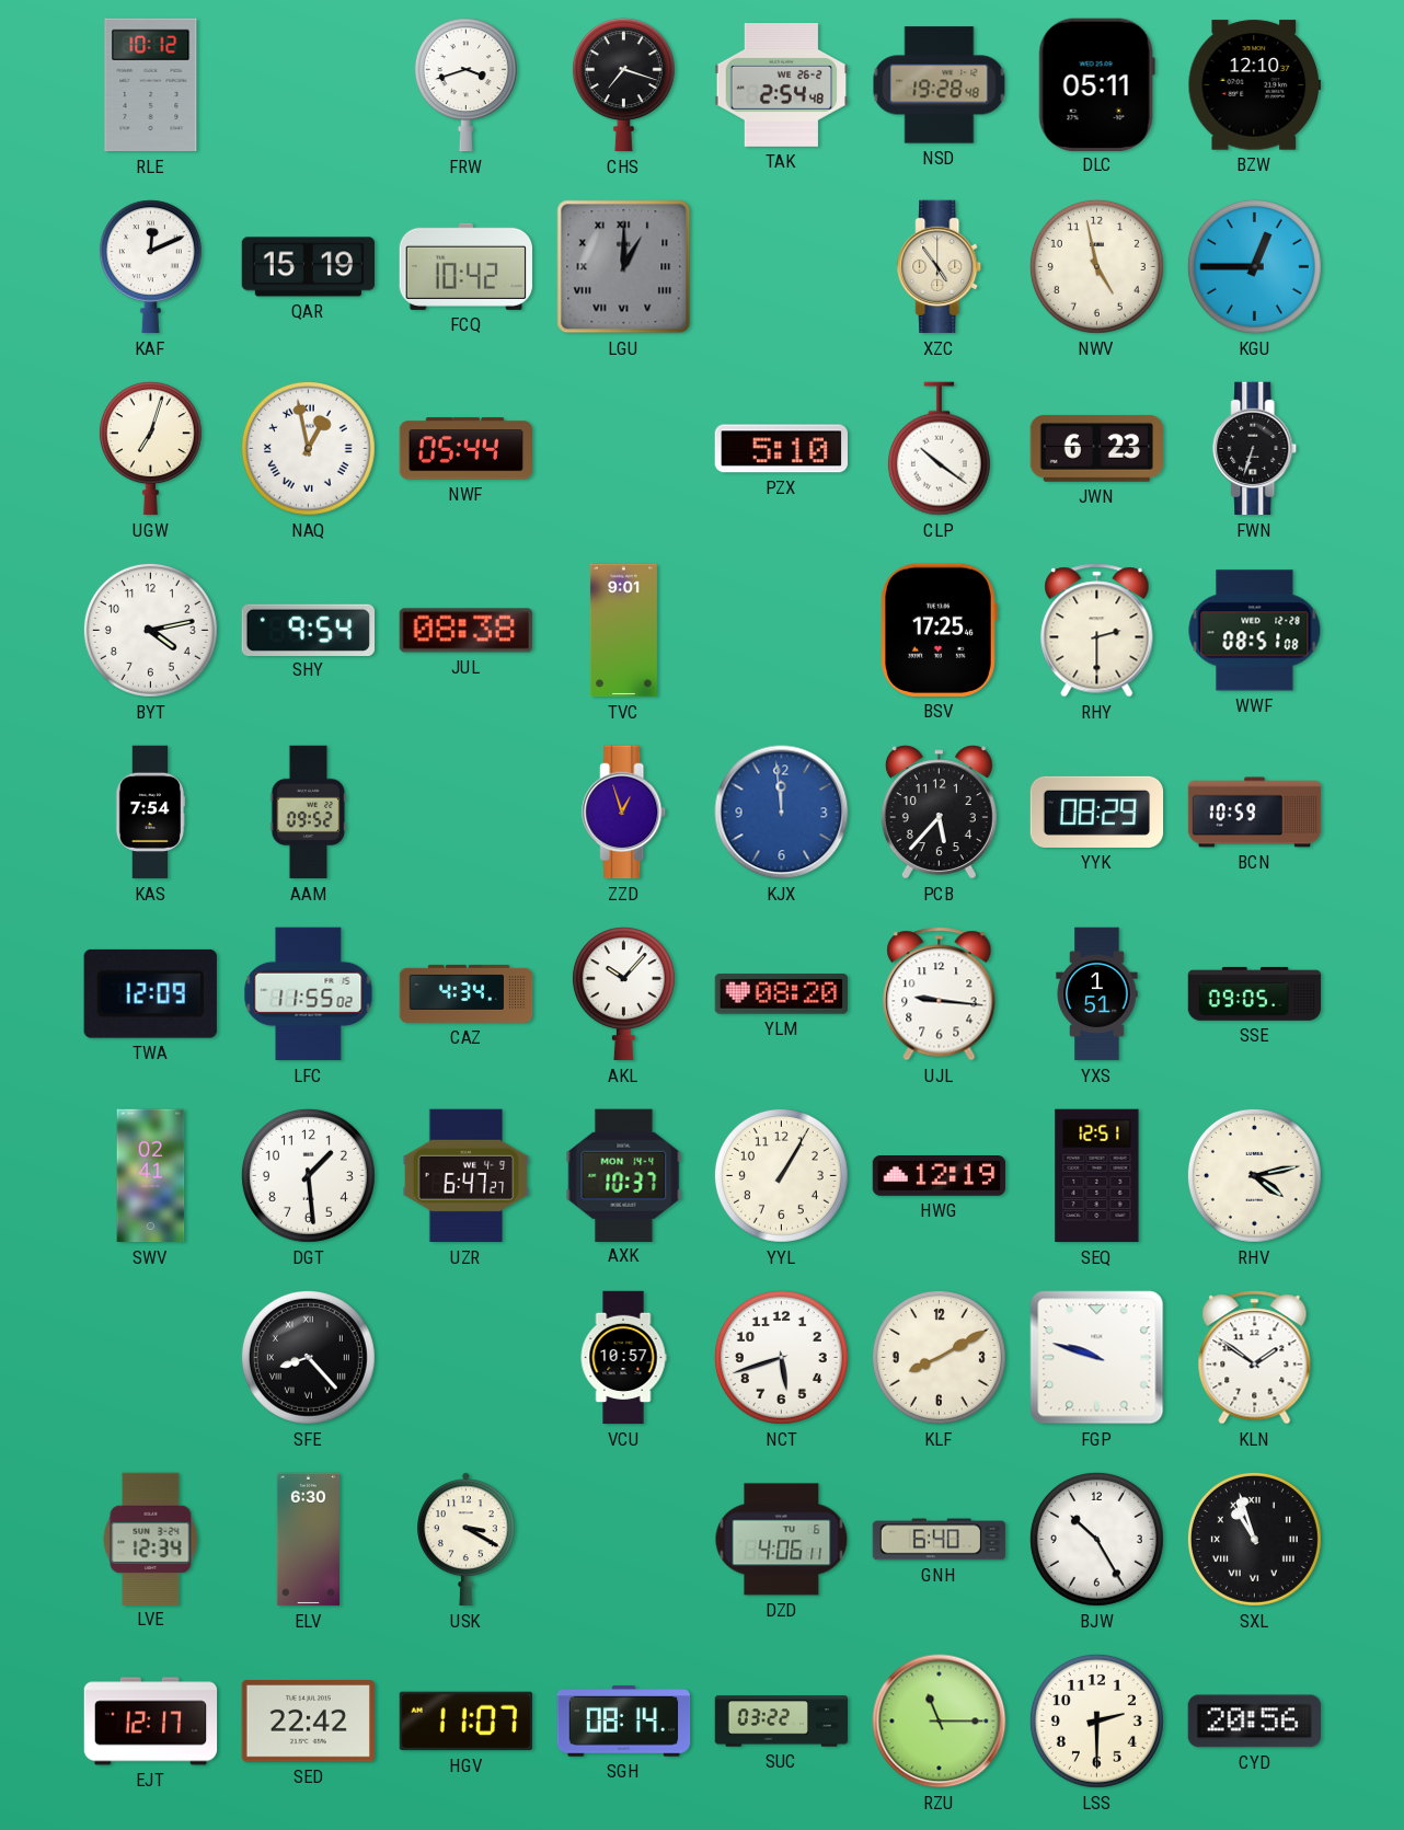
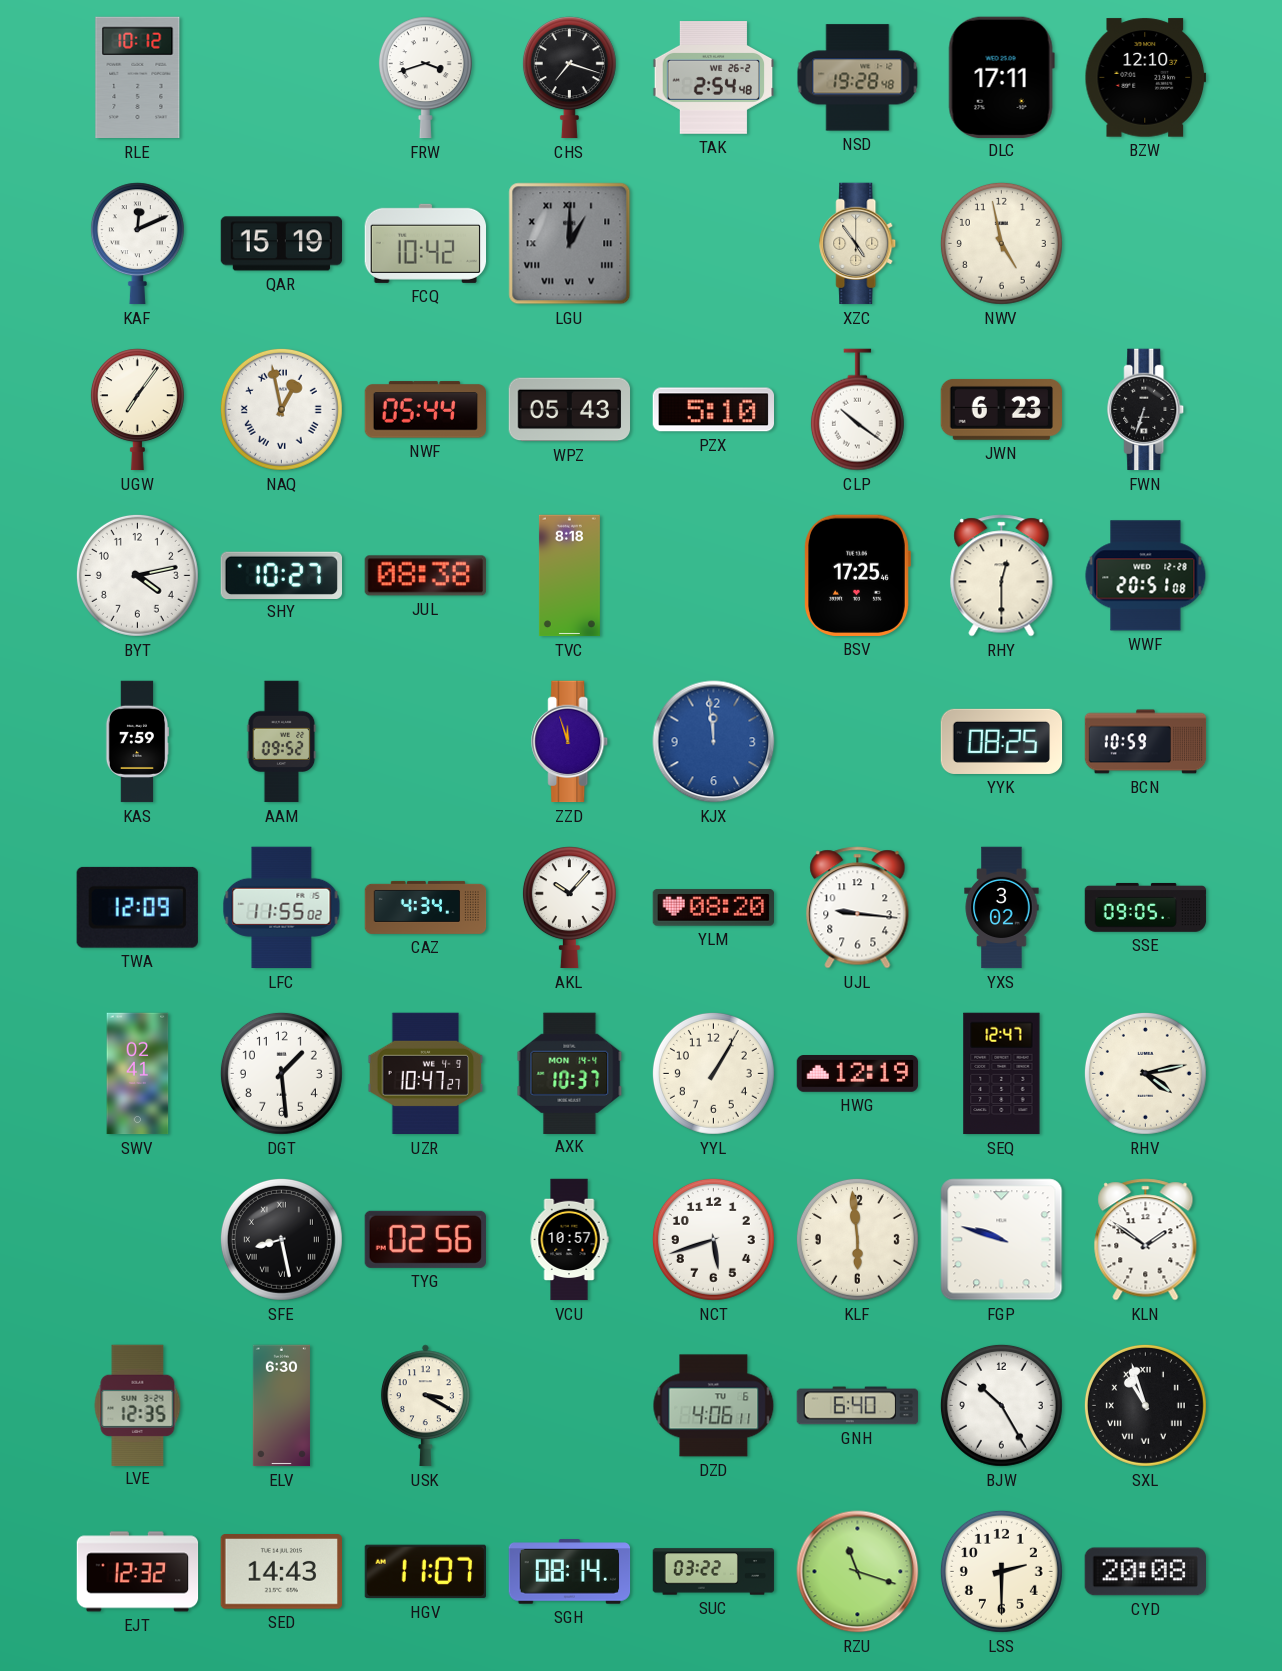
DLC: 05:11 -> 17:11
KGU: 12:45 -> none
UGW: 7:03 -> 7:06
WPZ: none -> 05:43
SHY: 9:54 -> 10:27
TVC: 9:01 -> 8:18
RHY: 2:30 -> 12:30
WWF: 08:51 -> 20:51
KAS: 7:54 -> 7:59
ZZD: 12:57 -> 11:57
PCB: 5:37 -> none
YYK: 08:29 -> 08:25
YXS: 1:51 -> 3:02
UZR: 6:47 -> 10:47
SEQ: 12:51 -> 12:47
SFE: 8:23 -> 8:28
TYG: none -> 02:56
KLF: 8:10 -> 5:59
LVE: 12:34 -> 12:35
EJT: 12:17 -> 12:32
SED: 22:42 -> 14:43
RZU: 11:15 -> 11:18
CYD: 20:56 -> 20:08
